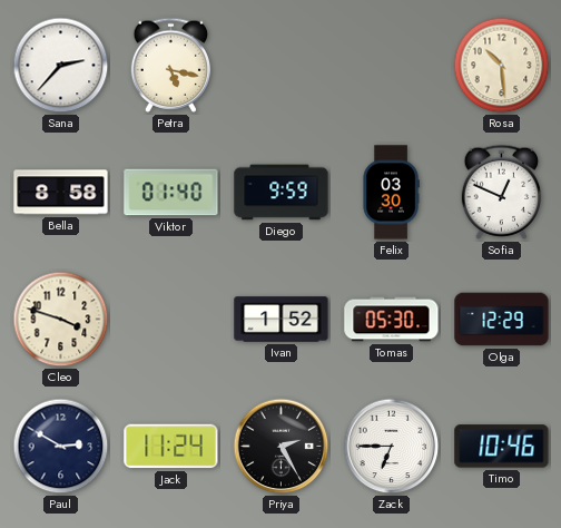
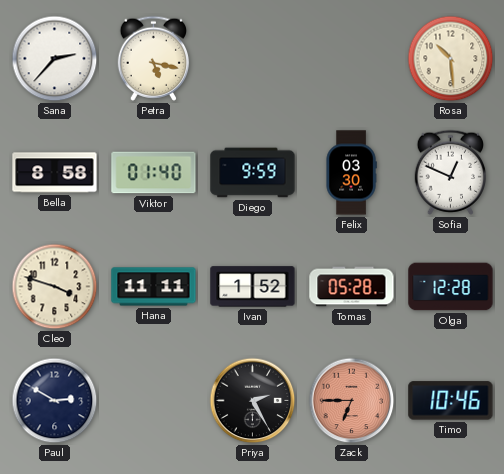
Hana: none -> 11:11
Tomas: 05:30 -> 05:28
Olga: 12:29 -> 12:28
Jack: 11:24 -> none
Zack dial: white -> salmon
